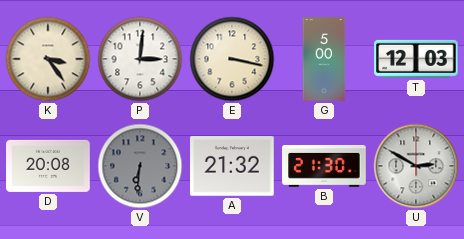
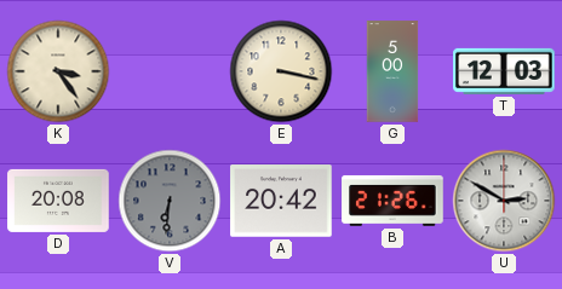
P: 3:01 -> none
A: 21:32 -> 20:42
B: 21:30 -> 21:26
